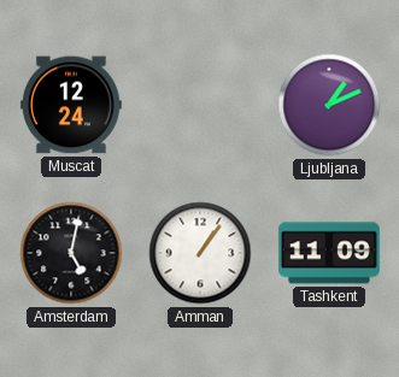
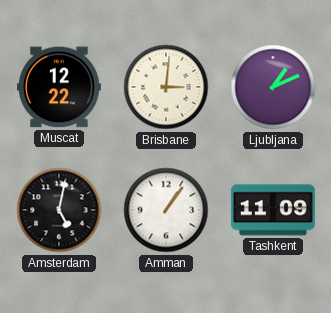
Muscat: 12:24 -> 12:22
Brisbane: none -> 3:01
